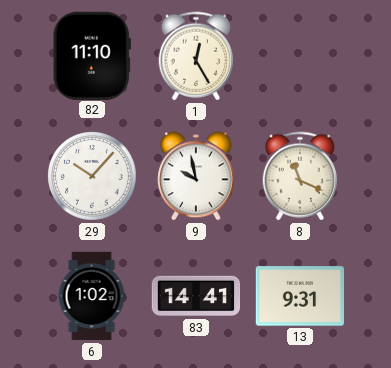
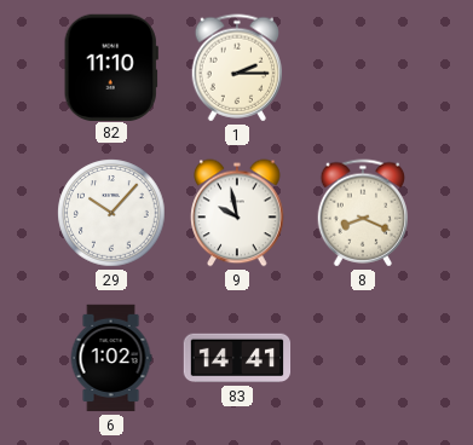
1: 12:25 -> 2:15
8: 11:19 -> 8:19
13: 9:31 -> none
